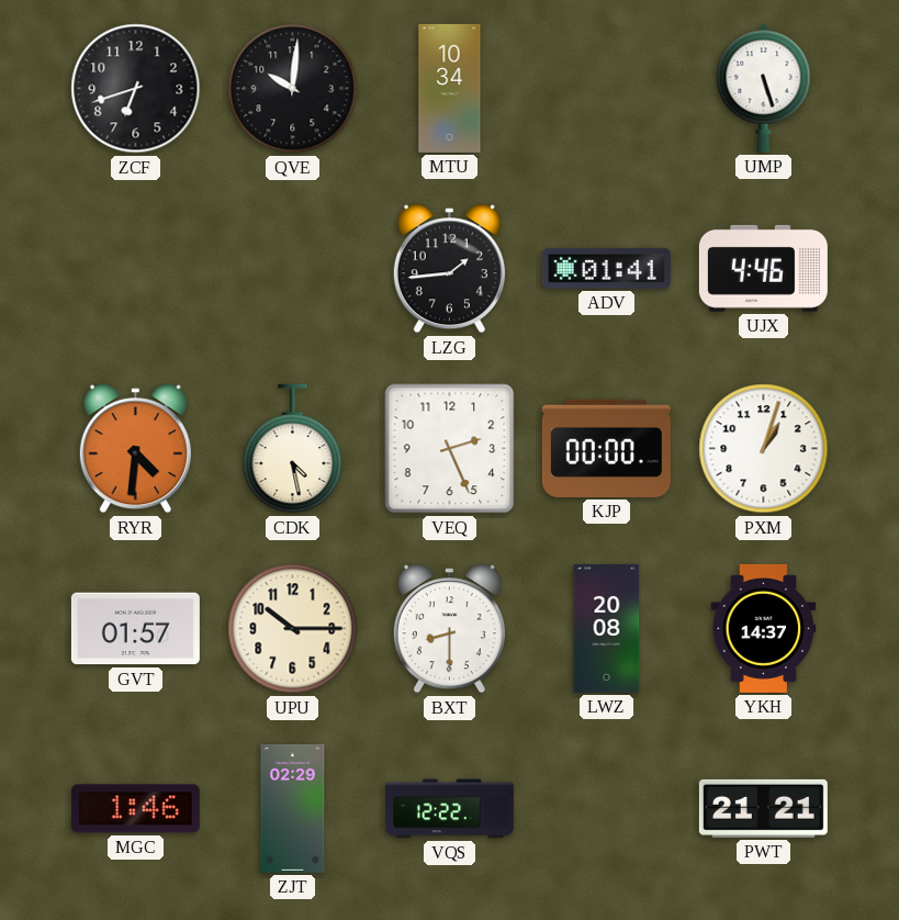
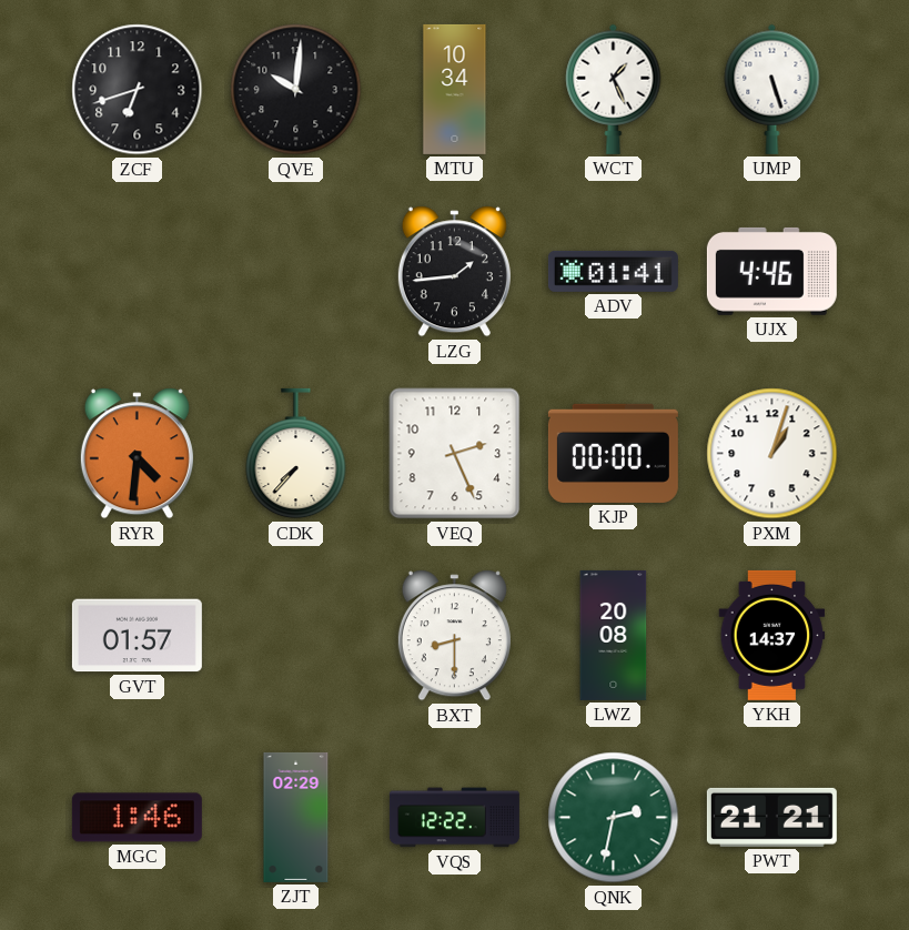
WCT: none -> 1:26
CDK: 4:28 -> 7:37
UPU: 10:15 -> none
QNK: none -> 2:32
